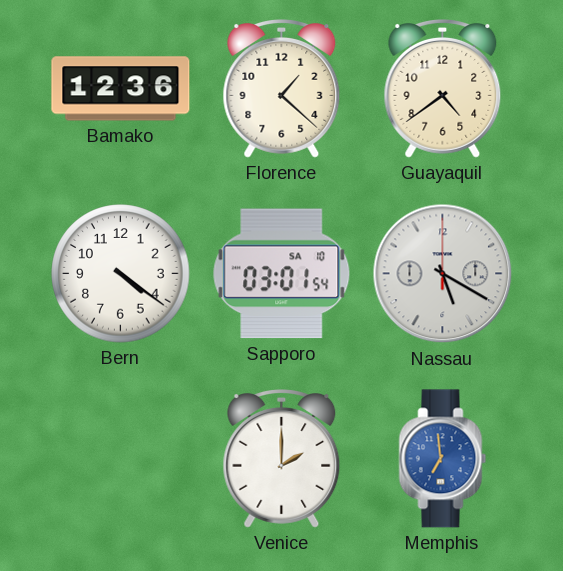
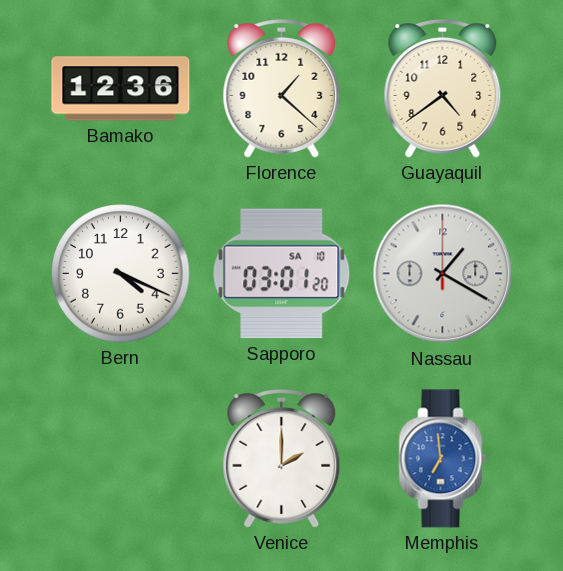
Bern: 4:21 -> 4:19
Sapporo: 03:01:54 -> 03:01:20
Nassau: 5:20 -> 1:20
